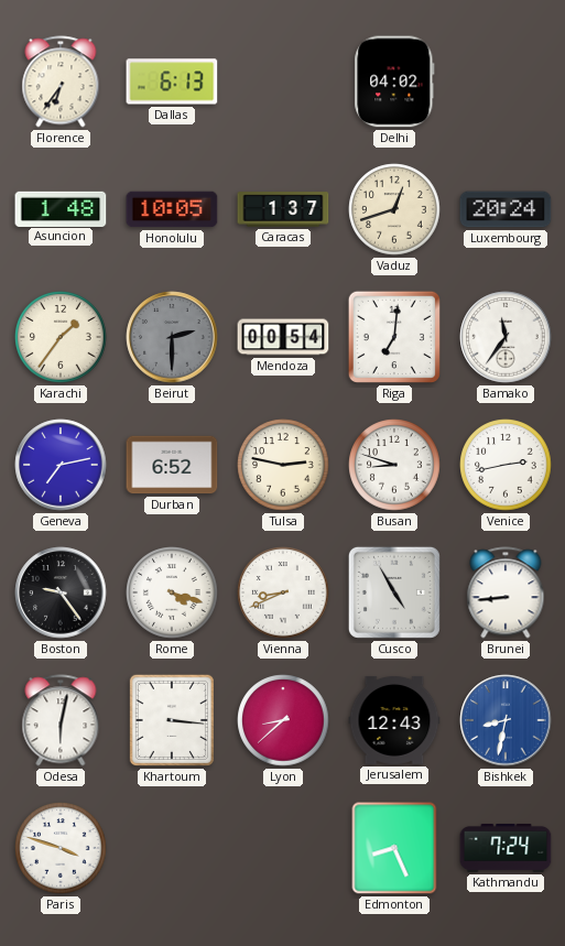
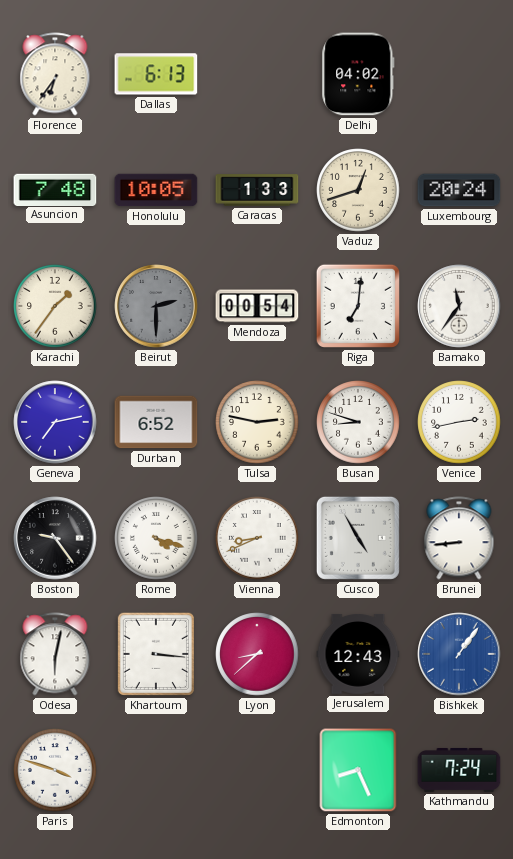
Asuncion: 1:48 -> 7:48
Caracas: 1:37 -> 1:33
Bishkek: 8:32 -> 1:06
